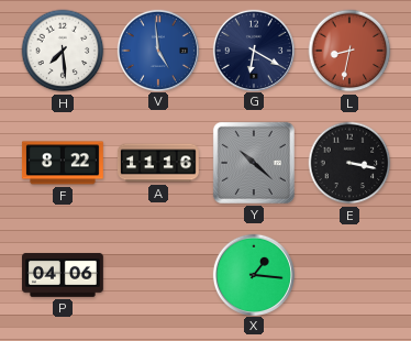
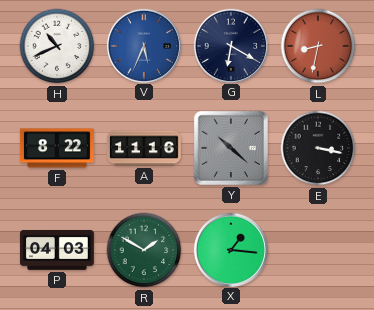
H: 7:29 -> 10:41
V: 4:59 -> 5:34
P: 04:06 -> 04:03
R: none -> 1:50
